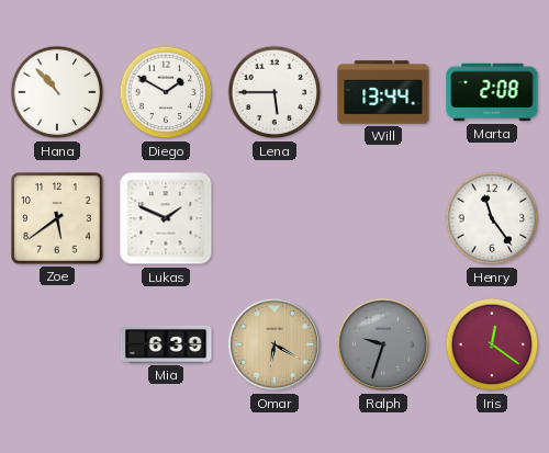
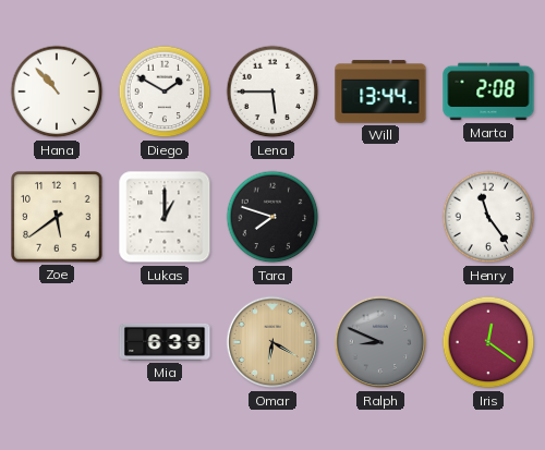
Lukas: 1:49 -> 1:00
Tara: none -> 7:48
Ralph: 9:33 -> 8:49
